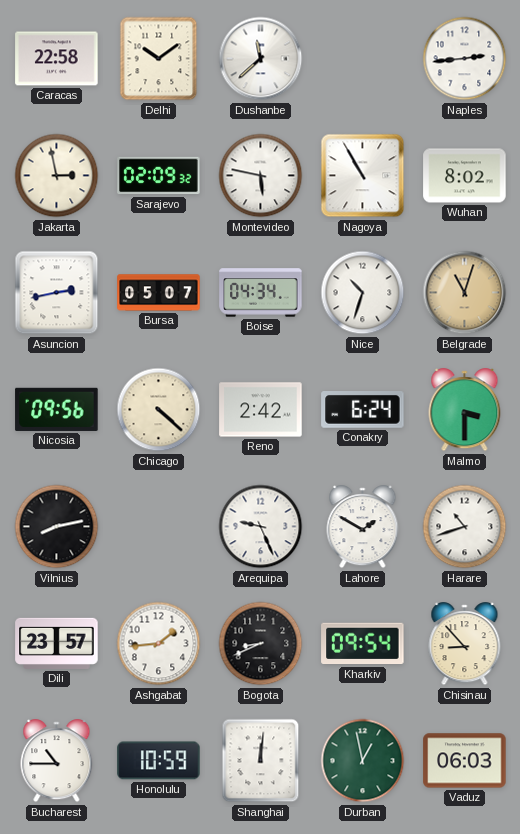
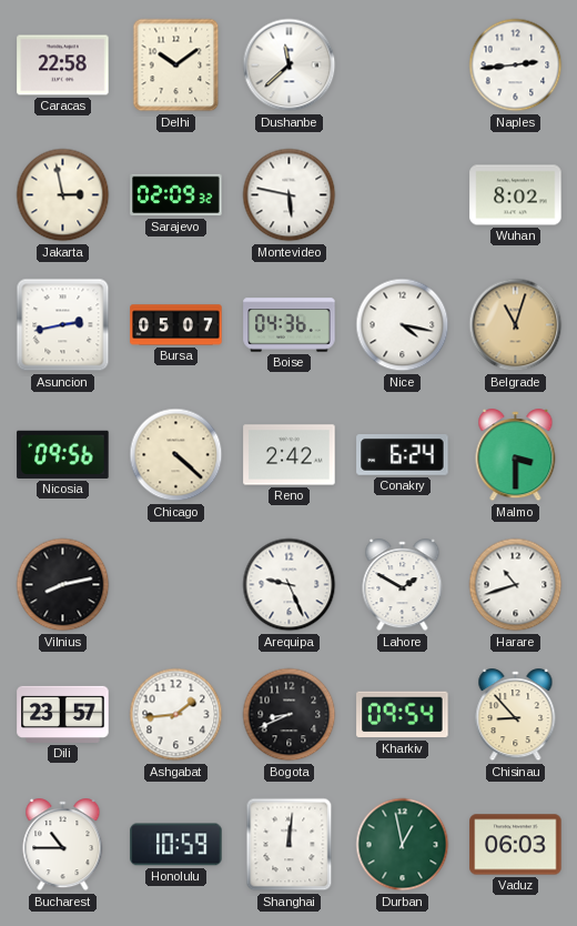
Nagoya: 10:55 -> none
Boise: 04:34 -> 04:36
Nice: 10:33 -> 4:17
